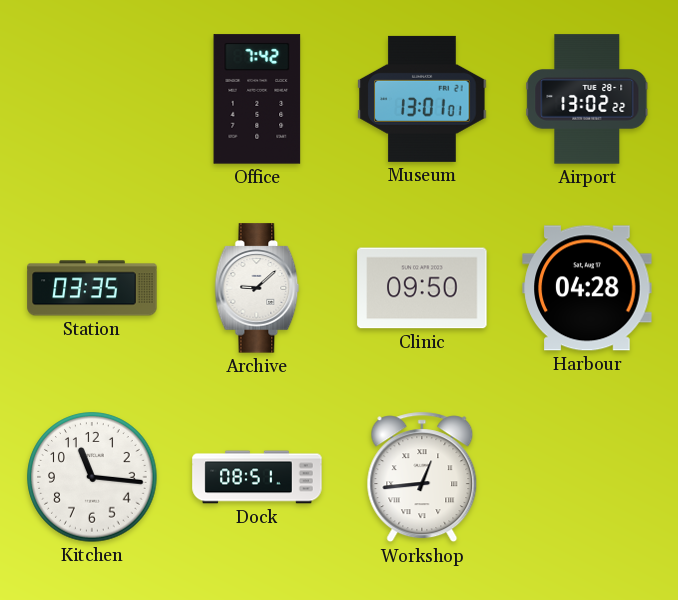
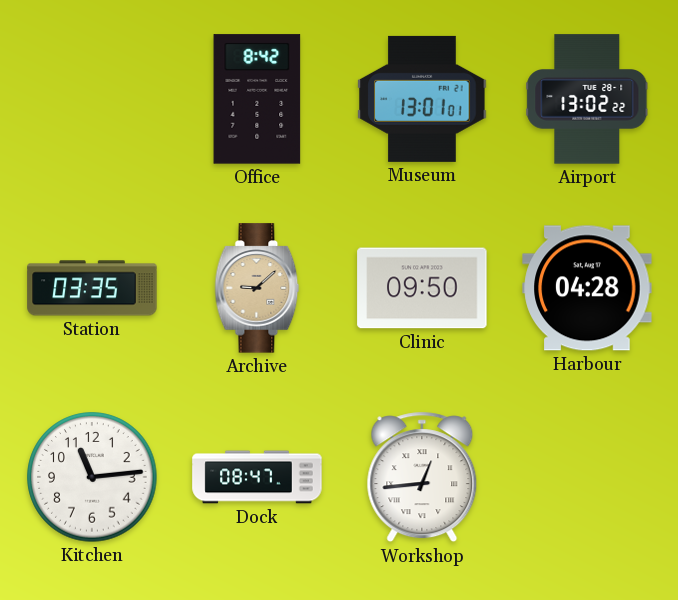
Office: 7:42 -> 8:42
Archive dial: white -> champagne
Kitchen: 11:16 -> 11:14
Dock: 08:51 -> 08:47
